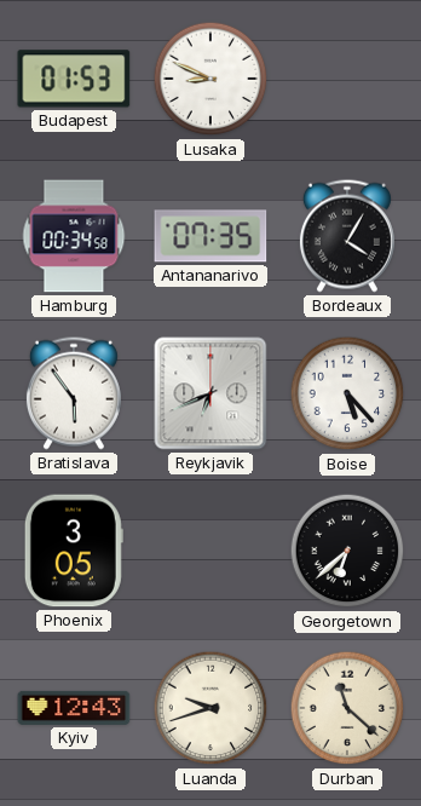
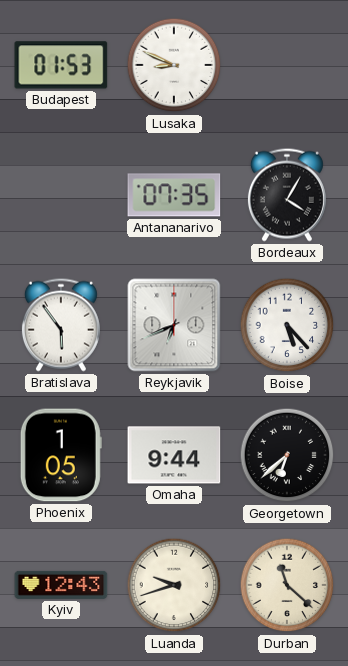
Hamburg: 00:34 -> none
Phoenix: 3:05 -> 1:05
Omaha: none -> 9:44
